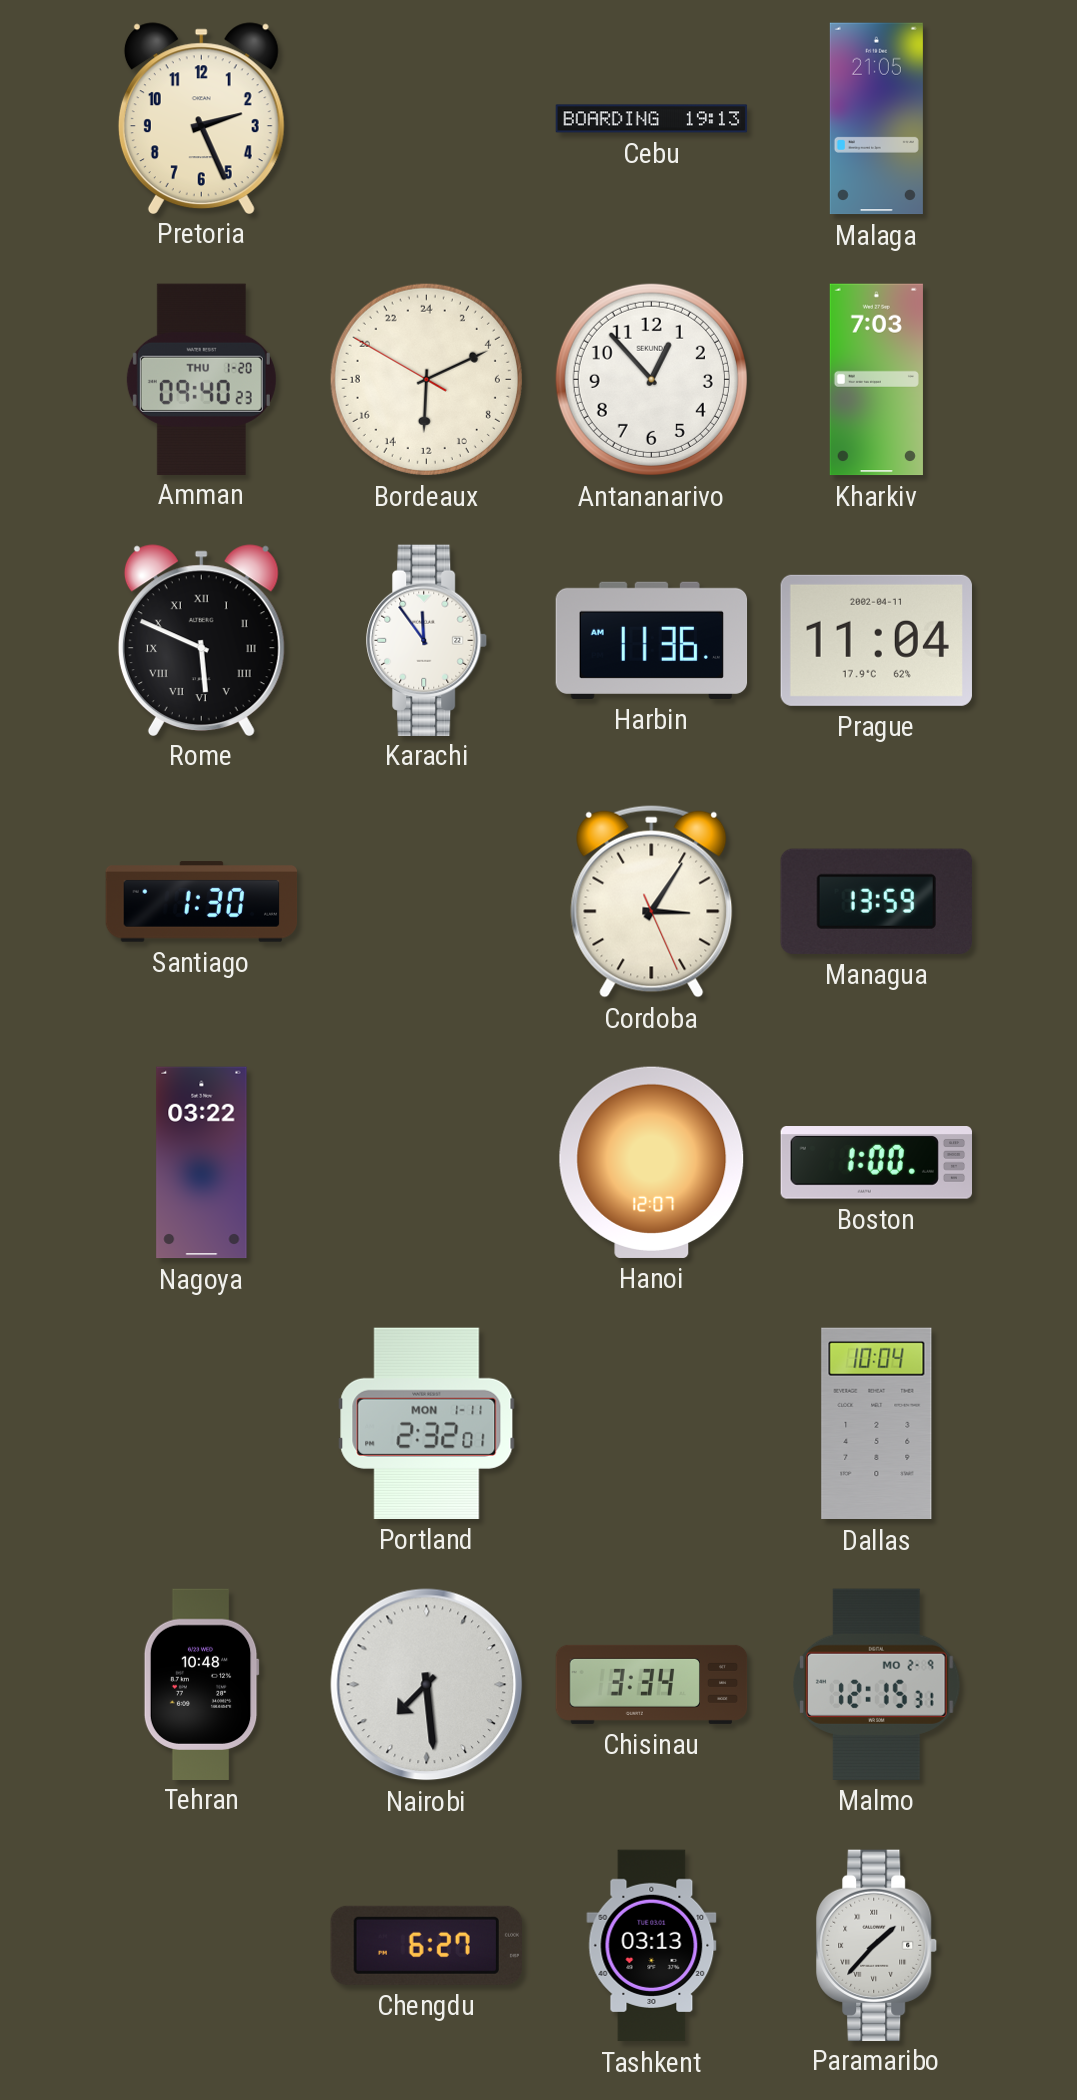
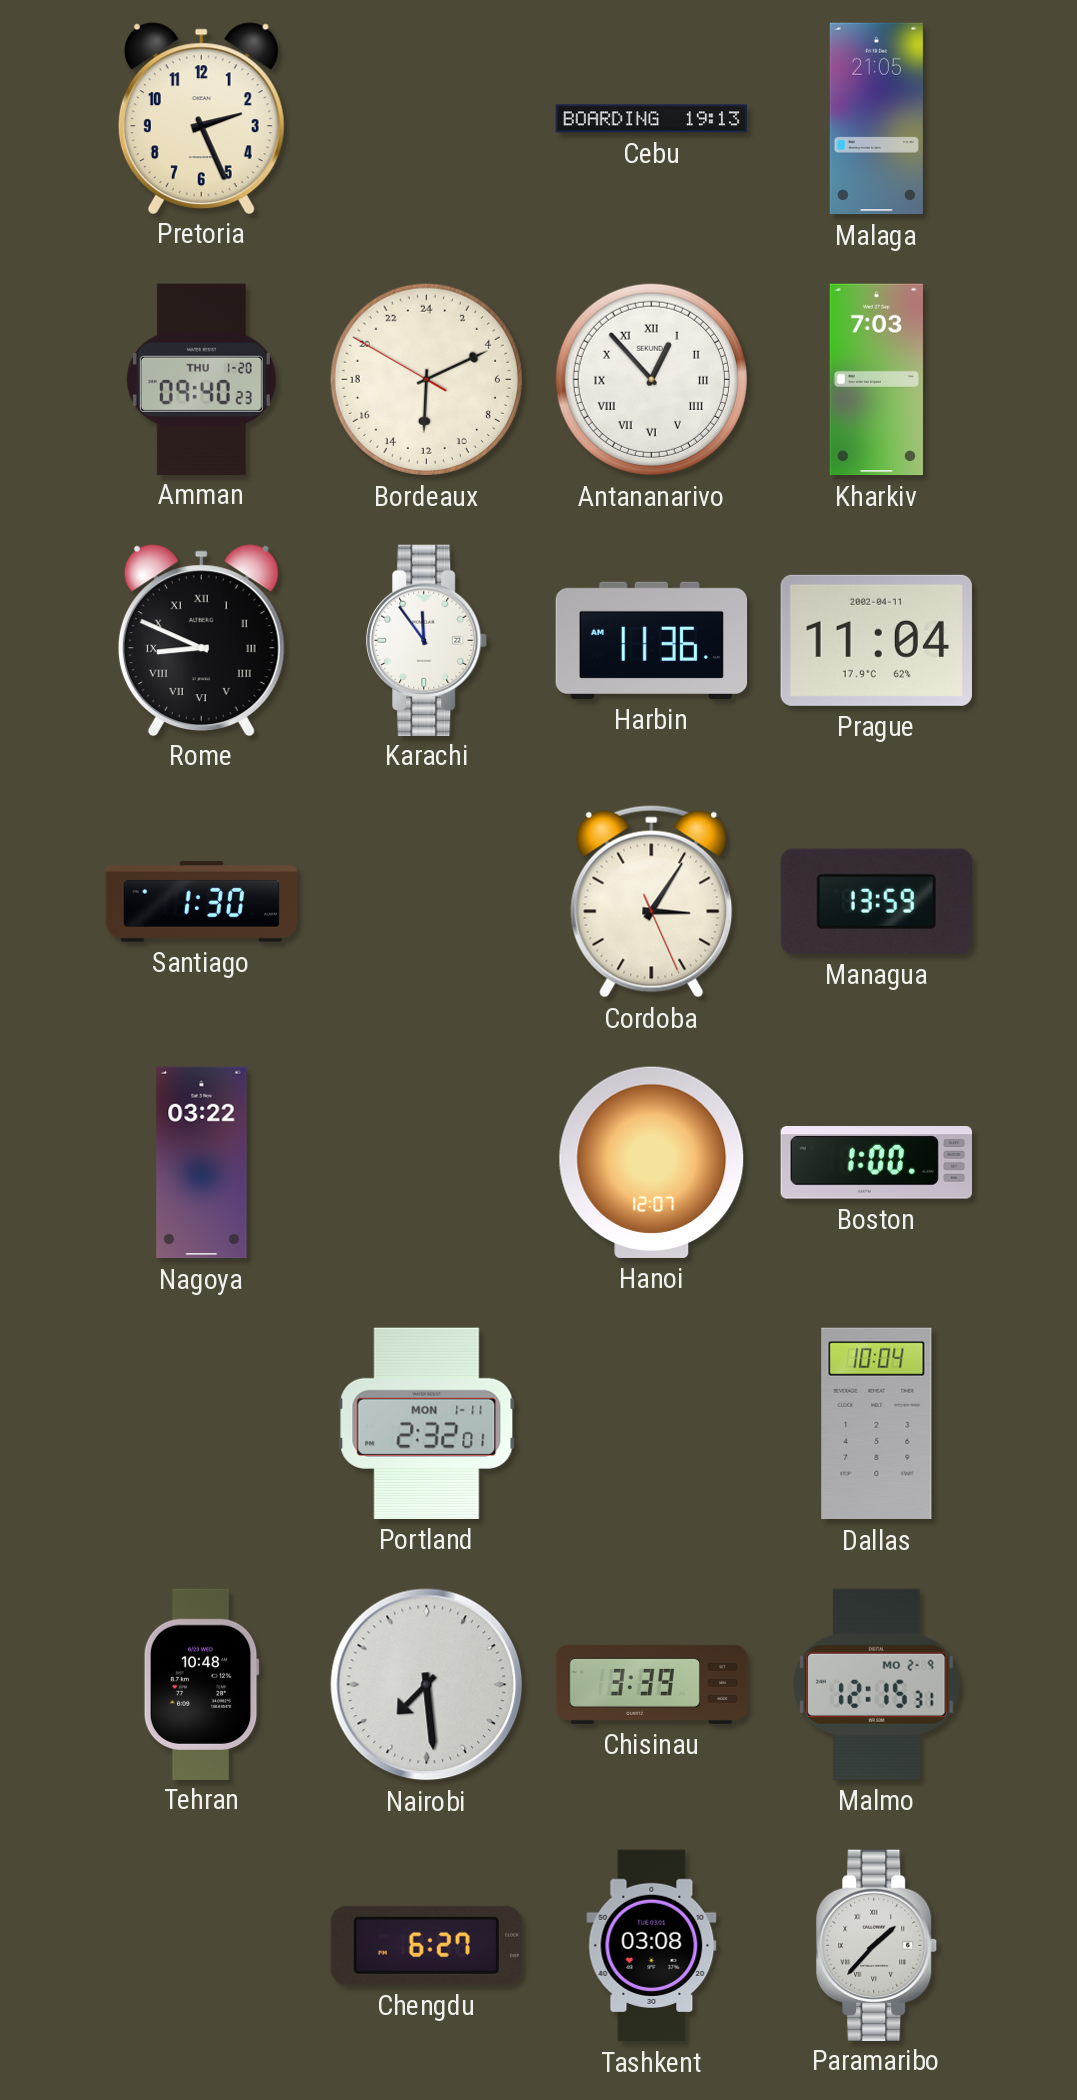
Antananarivo numerals: Arabic -> Roman
Rome: 5:49 -> 8:49
Chisinau: 3:34 -> 3:39
Tashkent: 03:13 -> 03:08
